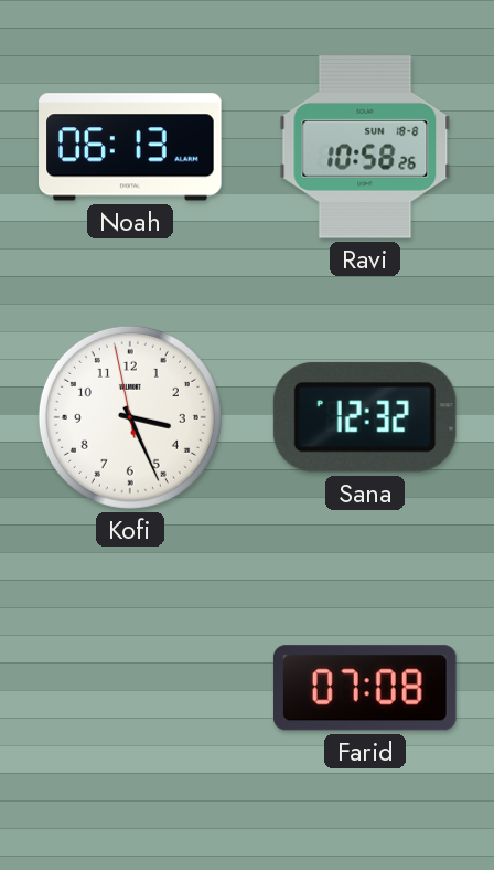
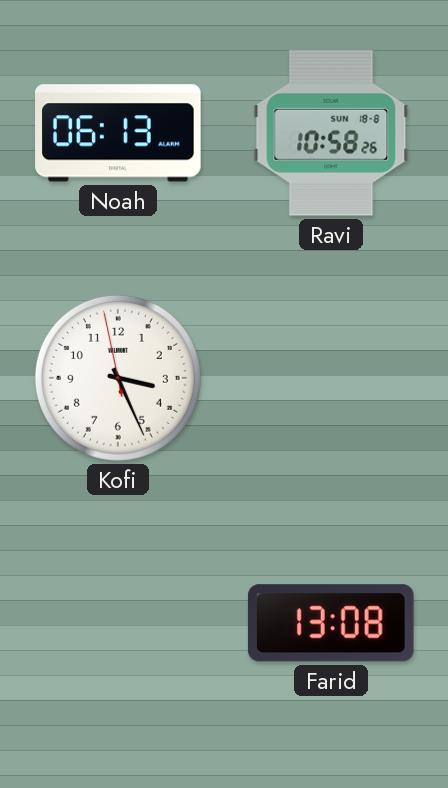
Sana: 12:32 -> none
Farid: 07:08 -> 13:08
